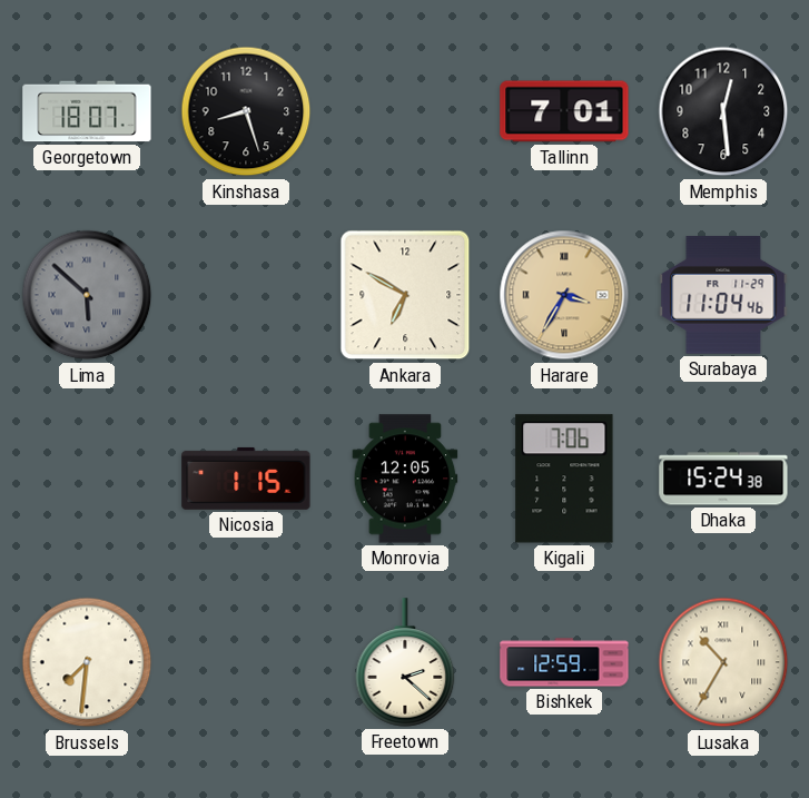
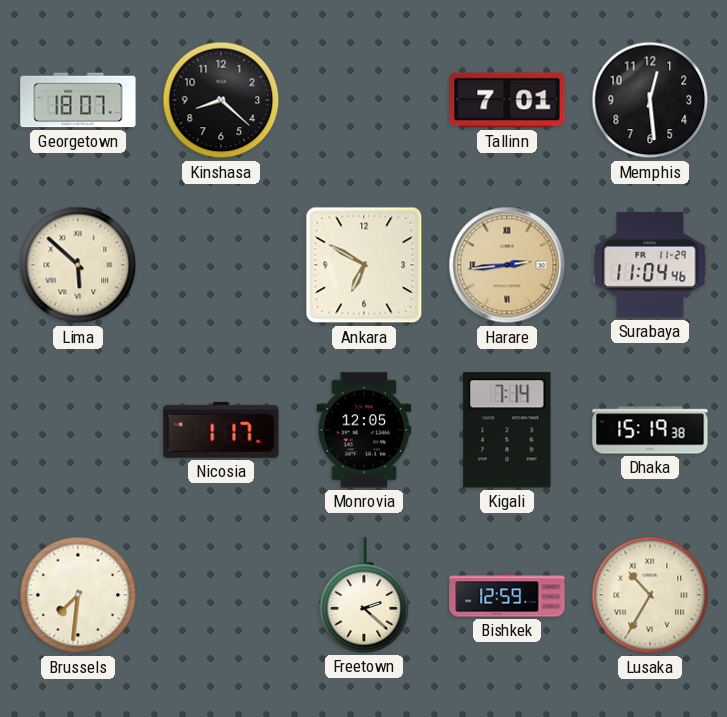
Kinshasa: 8:27 -> 8:22
Lima dial: grey -> cream
Harare: 3:35 -> 2:44
Nicosia: 1:15 -> 1:17
Kigali: 7:06 -> 7:14
Dhaka: 15:24 -> 15:19
